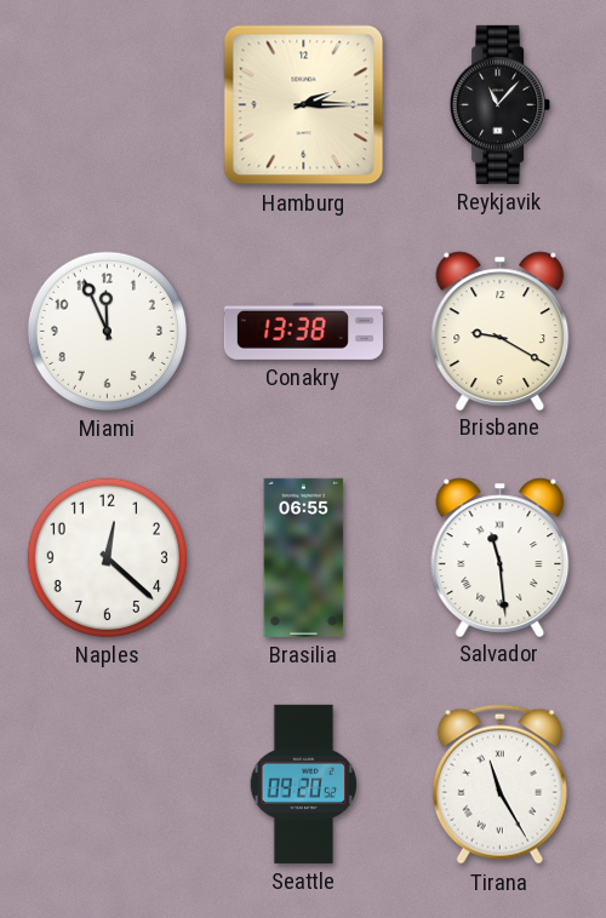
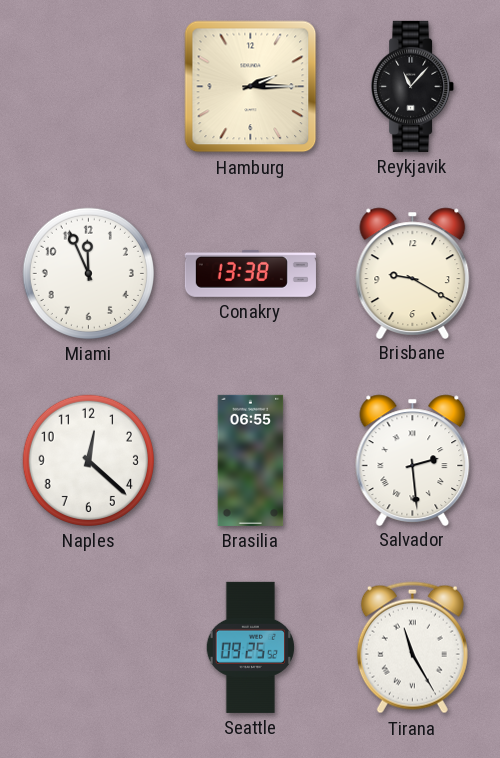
Salvador: 11:29 -> 2:29
Seattle: 09:20 -> 09:25
